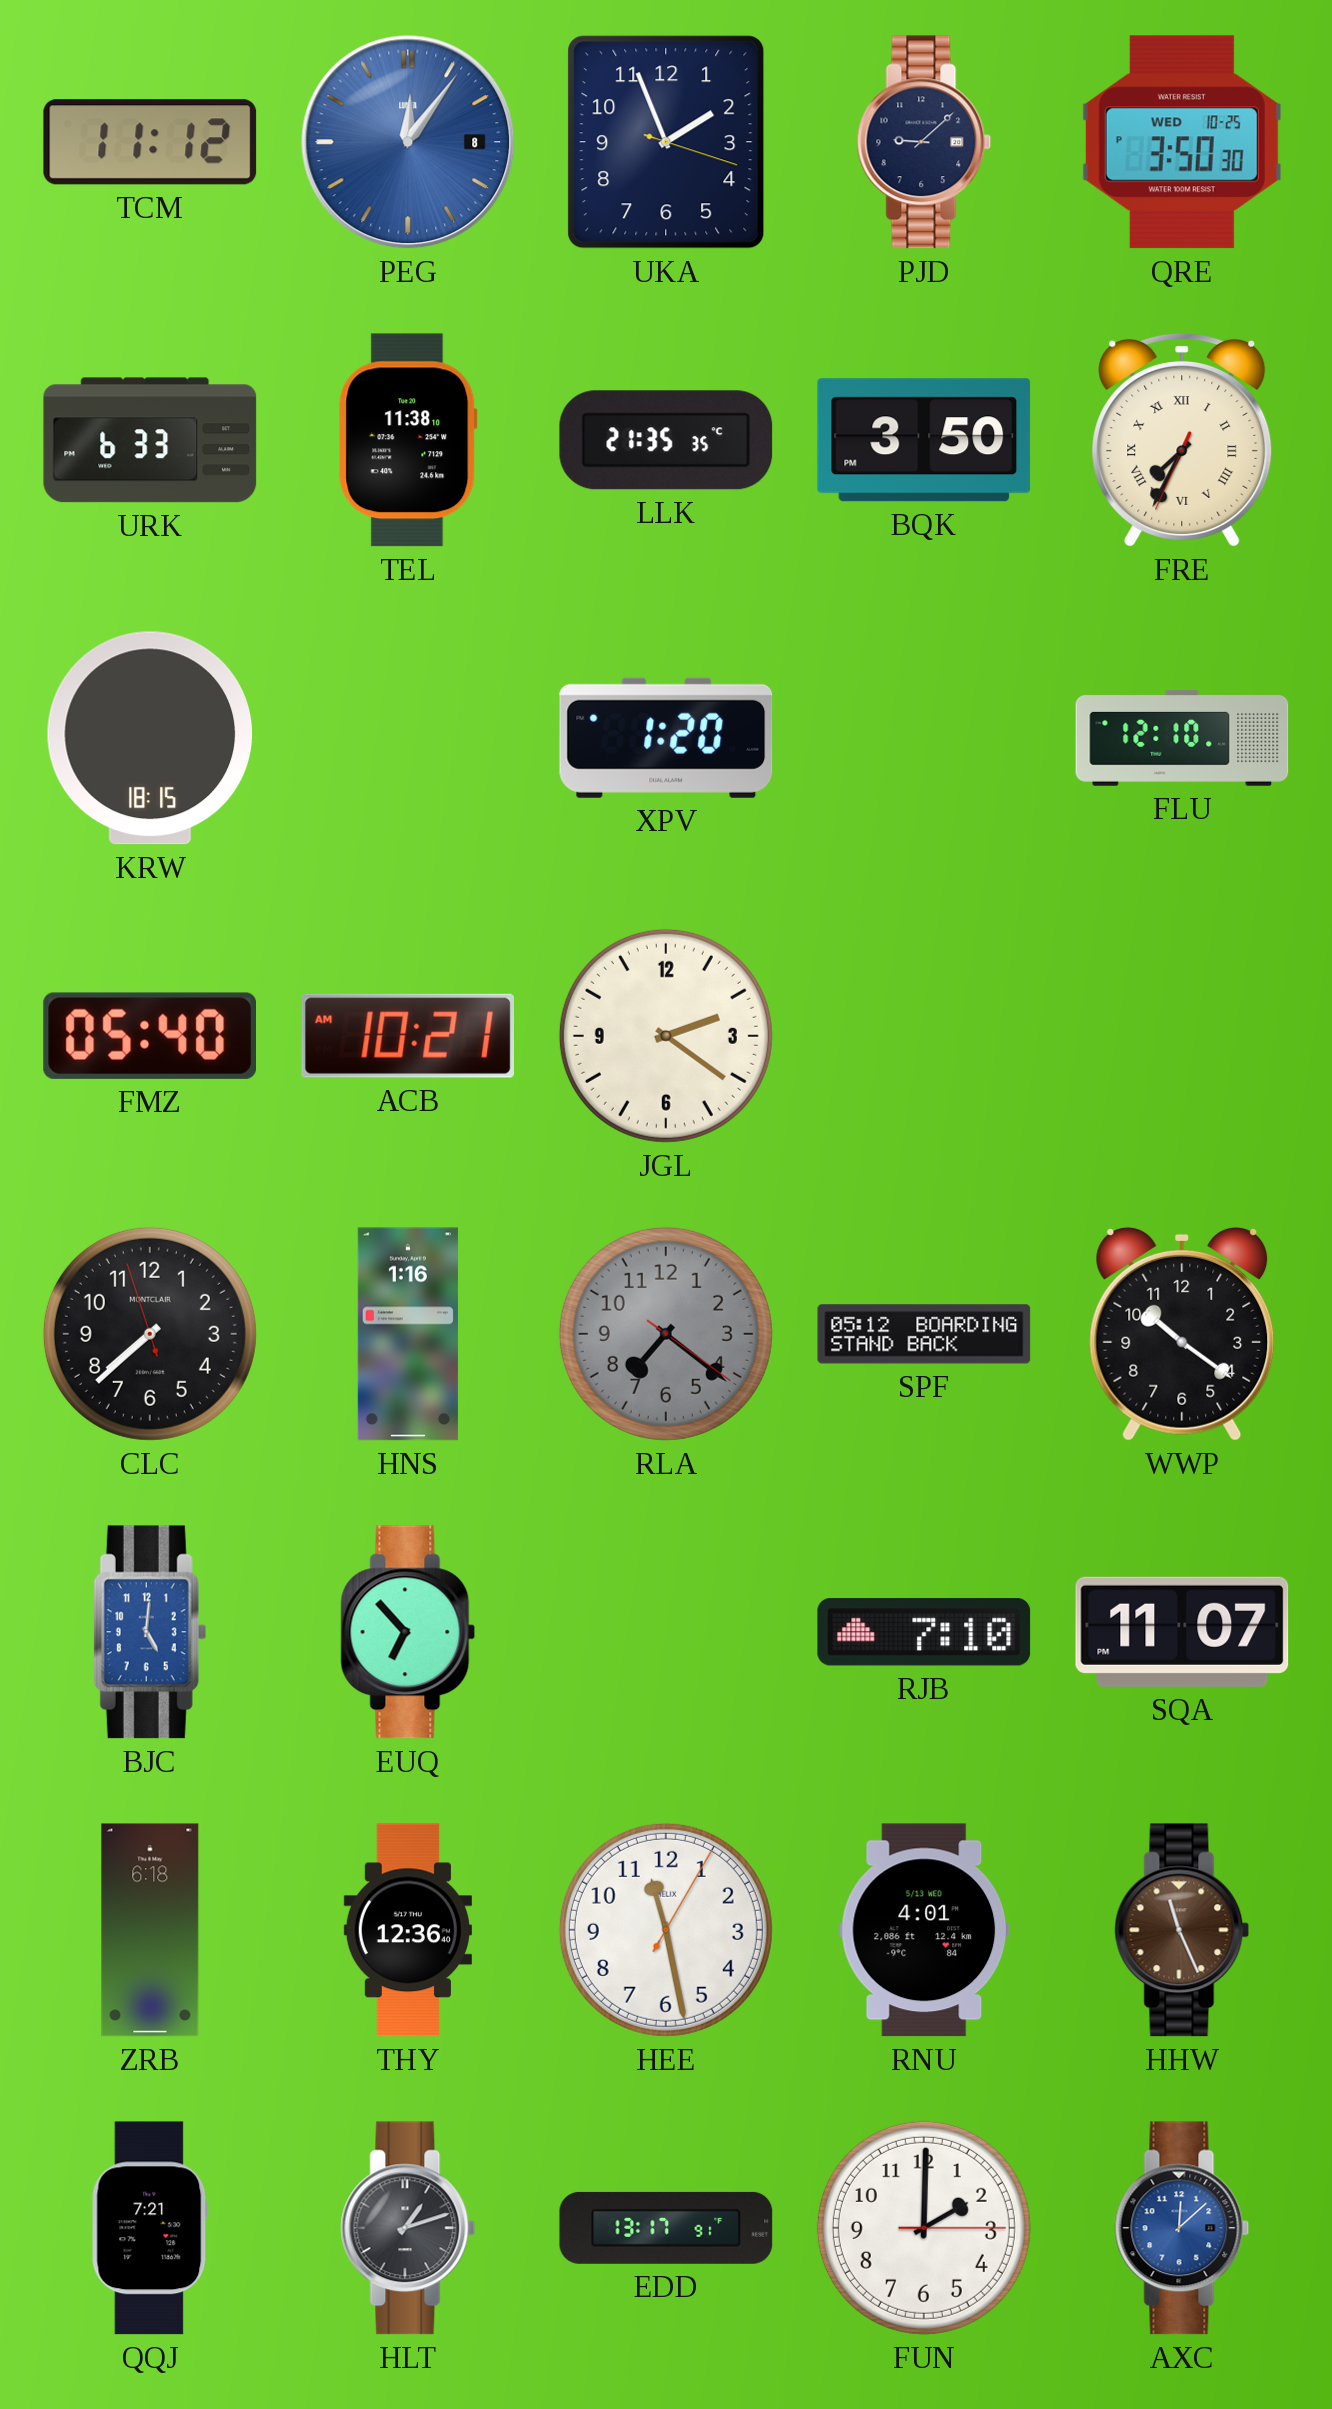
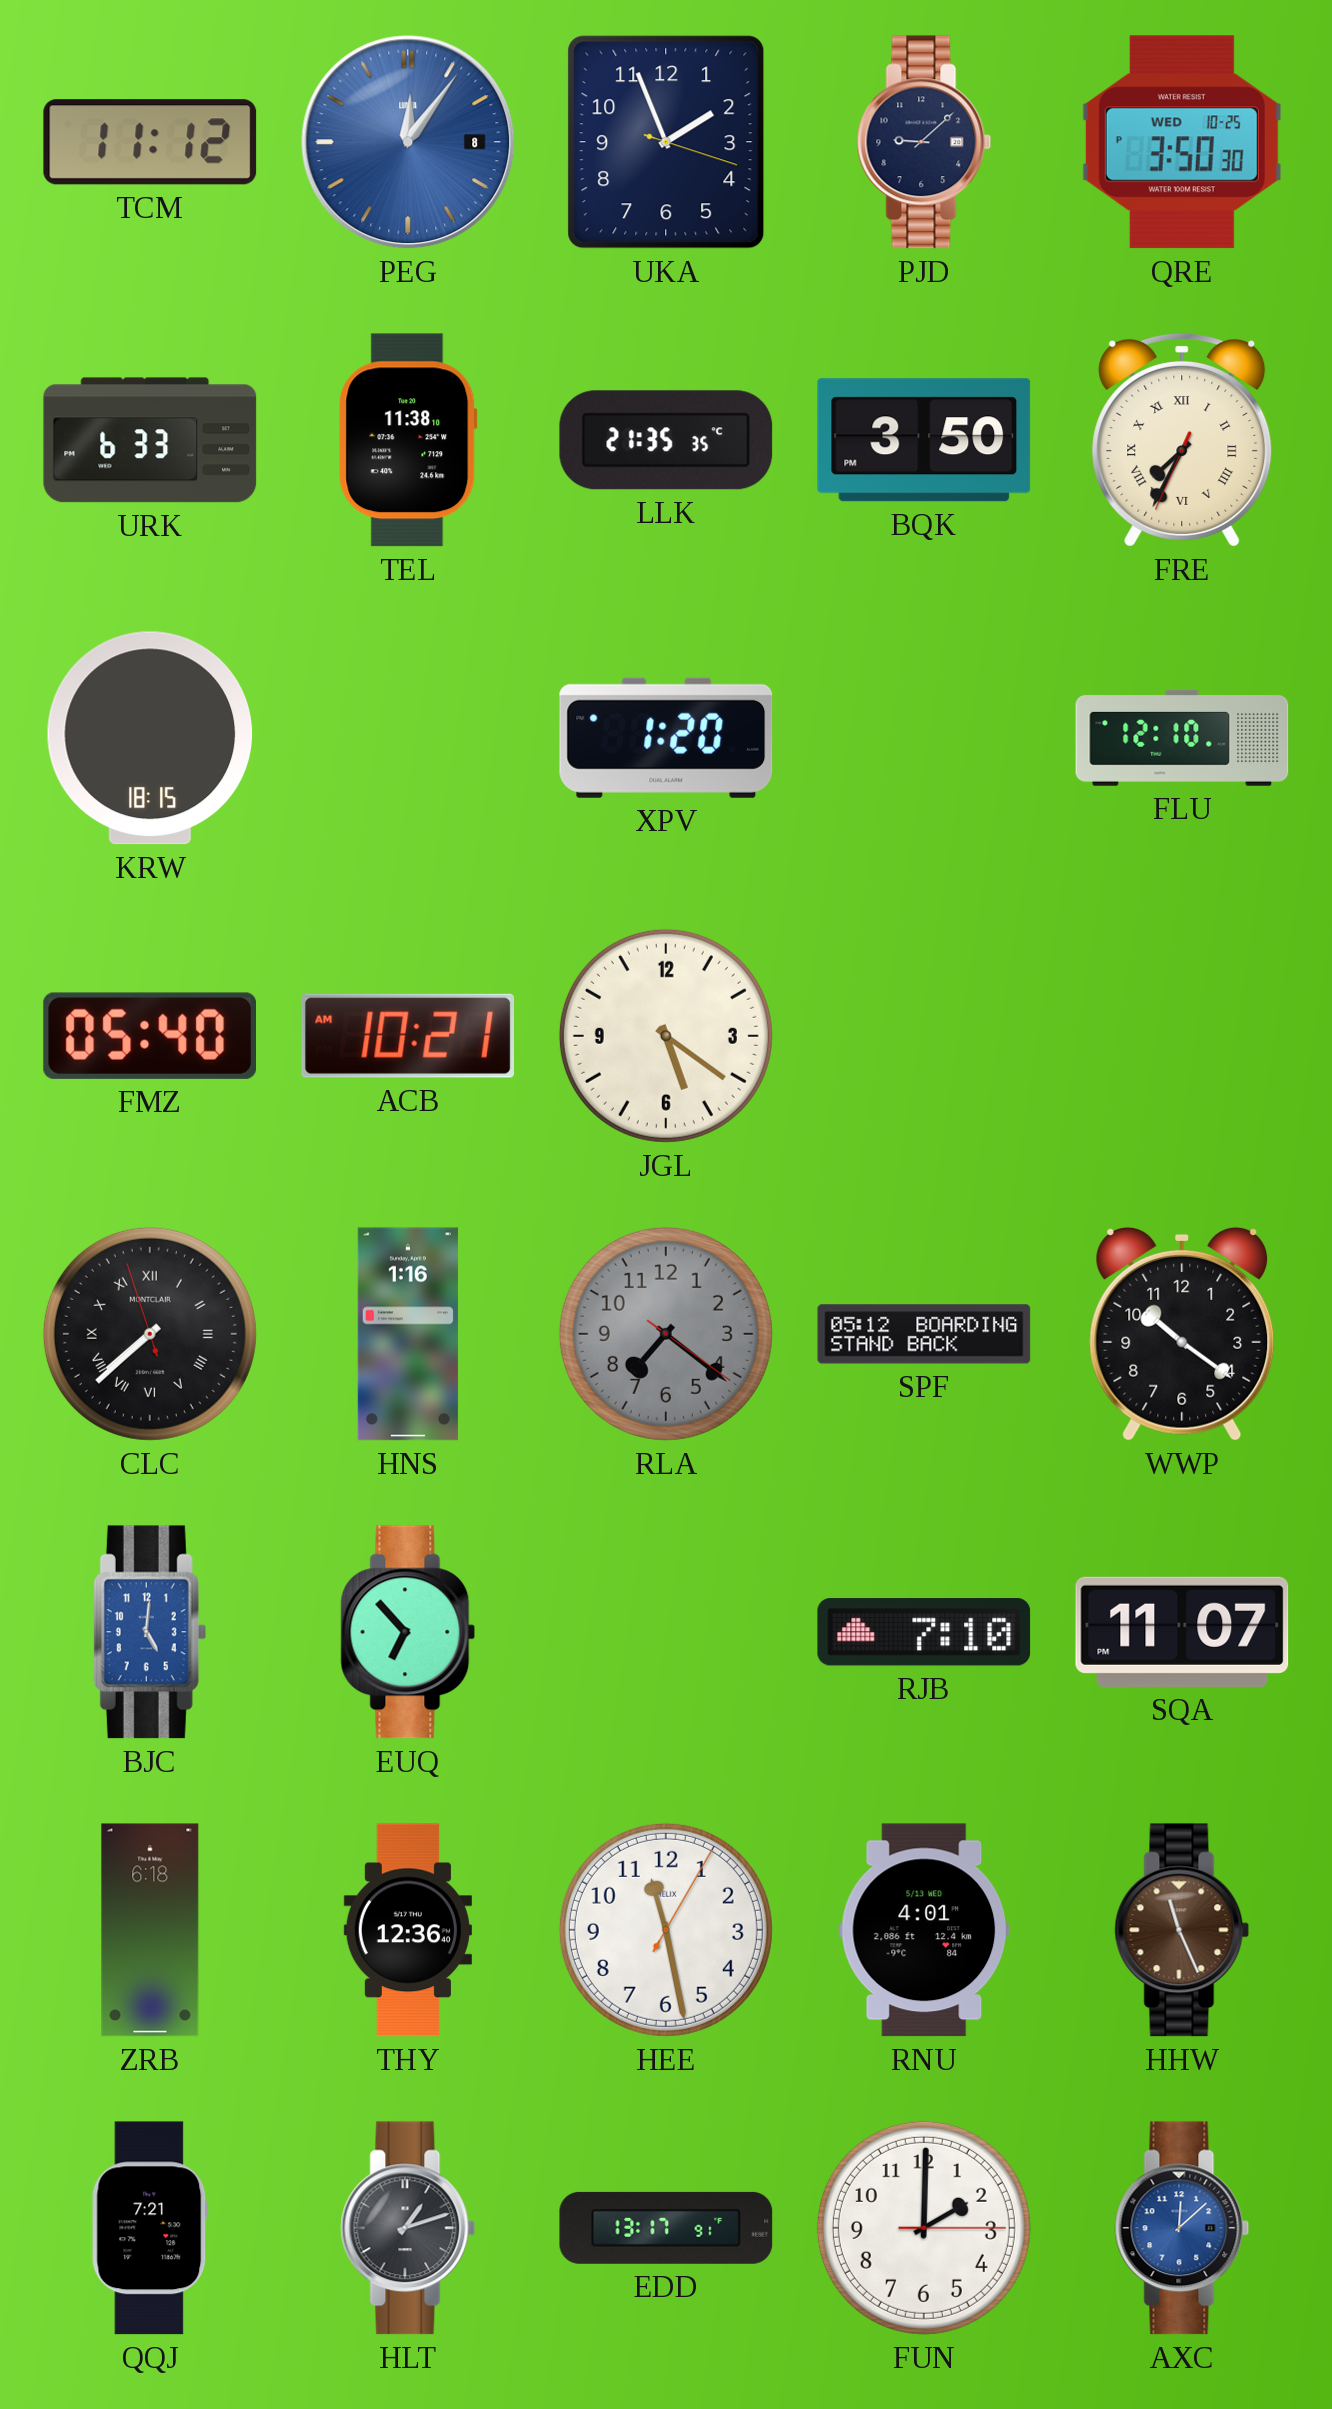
JGL: 2:21 -> 5:21
CLC numerals: Arabic -> Roman
